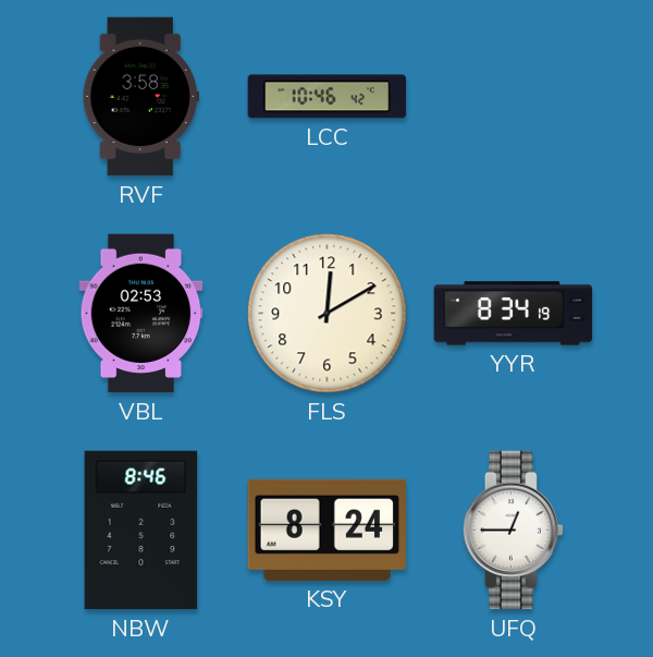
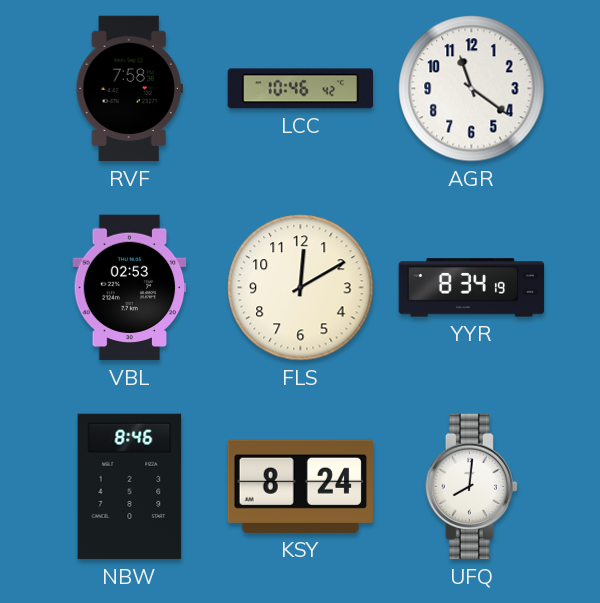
RVF: 3:58 -> 7:58
AGR: none -> 11:21
UFQ: 12:45 -> 8:01
